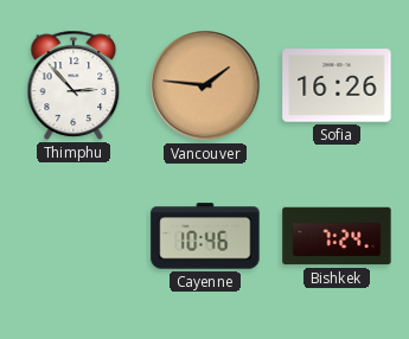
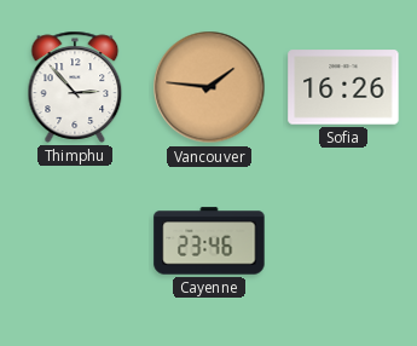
Cayenne: 10:46 -> 23:46
Bishkek: 7:24 -> none
